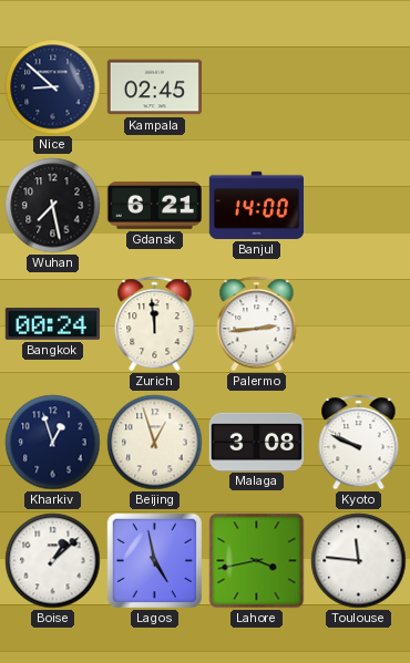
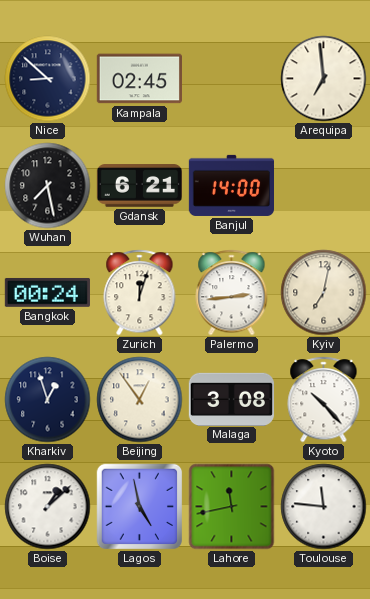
Arequipa: none -> 6:59
Zurich: 11:59 -> 12:03
Kyiv: none -> 7:02
Beijing: 12:57 -> 12:54
Kyoto: 9:49 -> 10:23
Lahore: 3:43 -> 11:43
